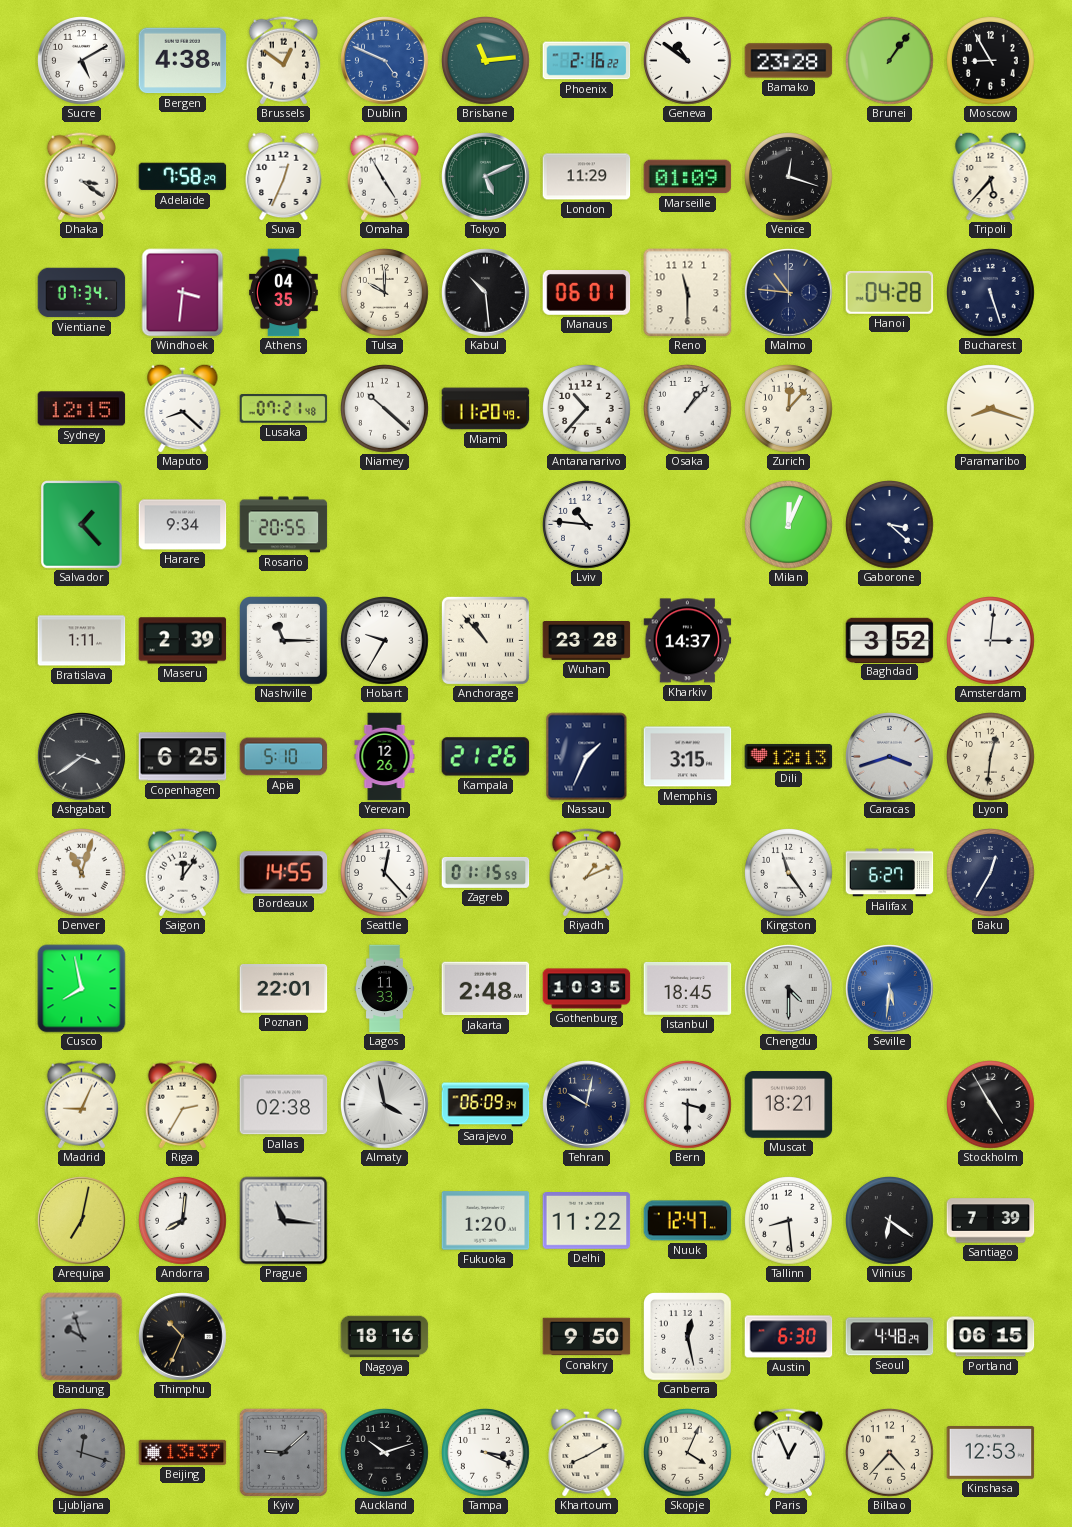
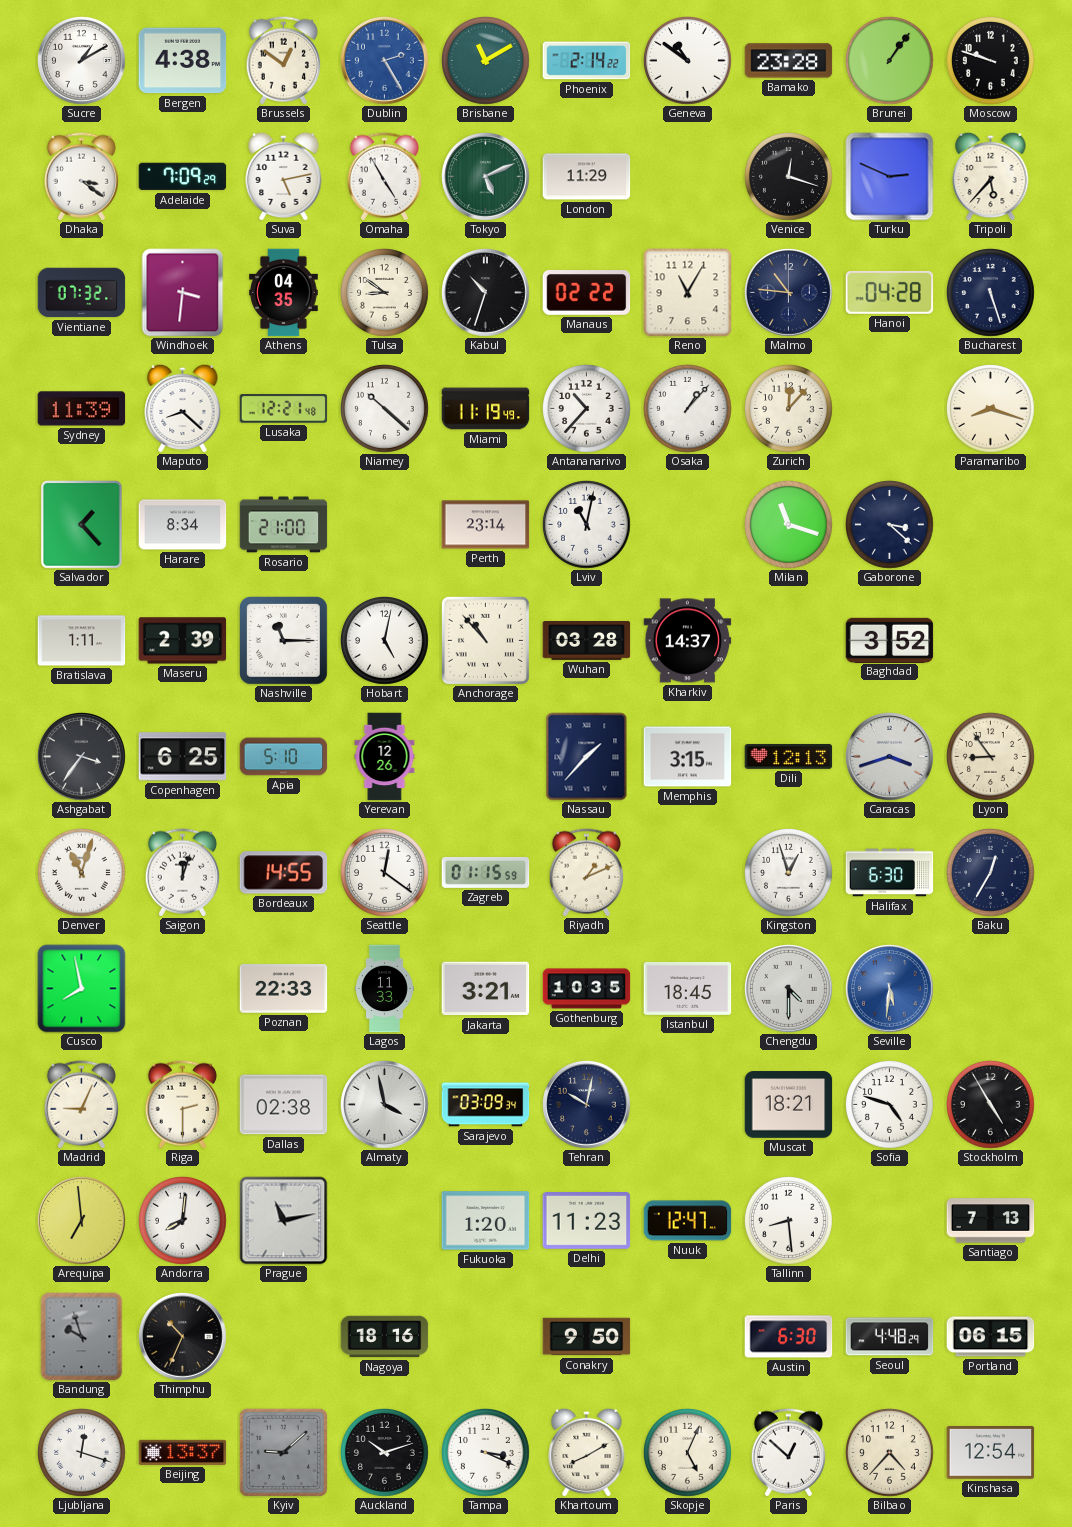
Sucre: 5:10 -> 1:10
Dublin: 4:49 -> 2:25
Brisbane: 11:14 -> 11:10
Phoenix: 2:16 -> 2:14
Moscow: 8:55 -> 9:48
Adelaide: 7:58 -> 7:09
Suva: 12:34 -> 5:13
Marseille: 01:09 -> none
Turku: none -> 2:49
Vientiane: 07:34 -> 07:32
Tulsa: 10:00 -> 8:51
Kabul: 10:29 -> 10:33
Manaus: 06:01 -> 02:22
Reno: 11:30 -> 11:05
Sydney: 12:15 -> 11:39
Lusaka: 07:21 -> 12:21
Miami: 11:20 -> 11:19
Harare: 9:34 -> 8:34
Rosario: 20:55 -> 21:00
Perth: none -> 23:14
Lviv: 10:46 -> 11:02
Milan: 12:04 -> 11:18
Hobart: 9:35 -> 5:02
Wuhan: 23:28 -> 03:28
Amsterdam: 3:01 -> none
Ashgabat: 3:39 -> 3:36
Kampala: 21:26 -> none
Nassau: 1:34 -> 1:37
Lyon: 12:31 -> 8:54
Saigon: 12:06 -> 12:03
Seattle: 12:23 -> 12:21
Kingston: 11:24 -> 12:57
Halifax: 6:27 -> 6:30
Poznan: 22:01 -> 22:33
Jakarta: 2:48 -> 3:21
Riga: 2:35 -> 2:30
Sarajevo: 06:09 -> 03:09
Bern: 3:30 -> none
Sofia: none -> 4:48
Arequipa: 7:02 -> 6:59
Prague: 11:16 -> 11:13
Delhi: 11:22 -> 11:23
Vilnius: 6:21 -> none
Santiago: 7:39 -> 7:13
Canberra: 12:28 -> none
Ljubljana dial: grey -> white
Skopje: 4:04 -> 5:04
Paris: 12:56 -> 12:52
Kinshasa: 12:53 -> 12:54
